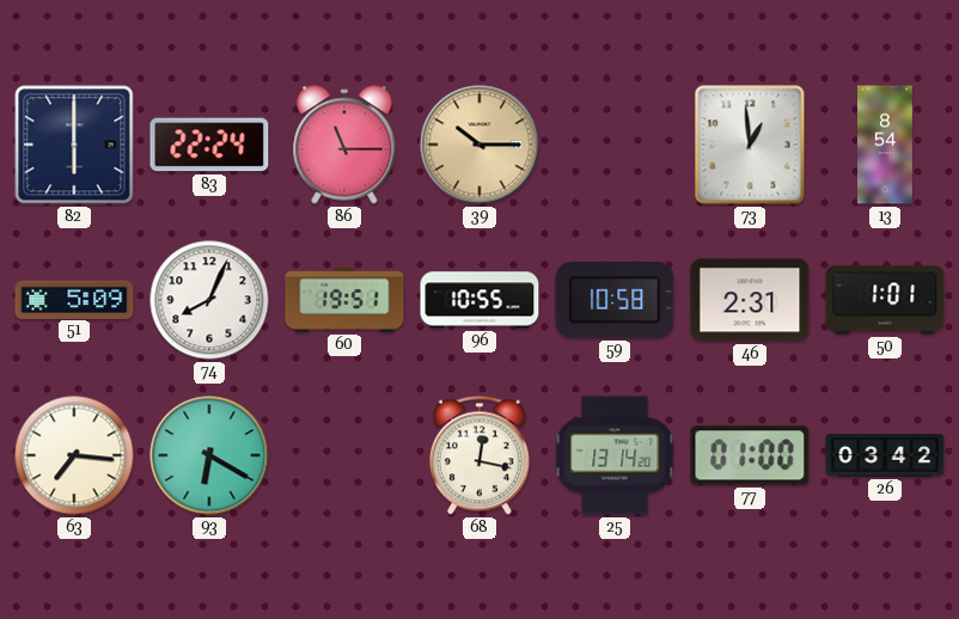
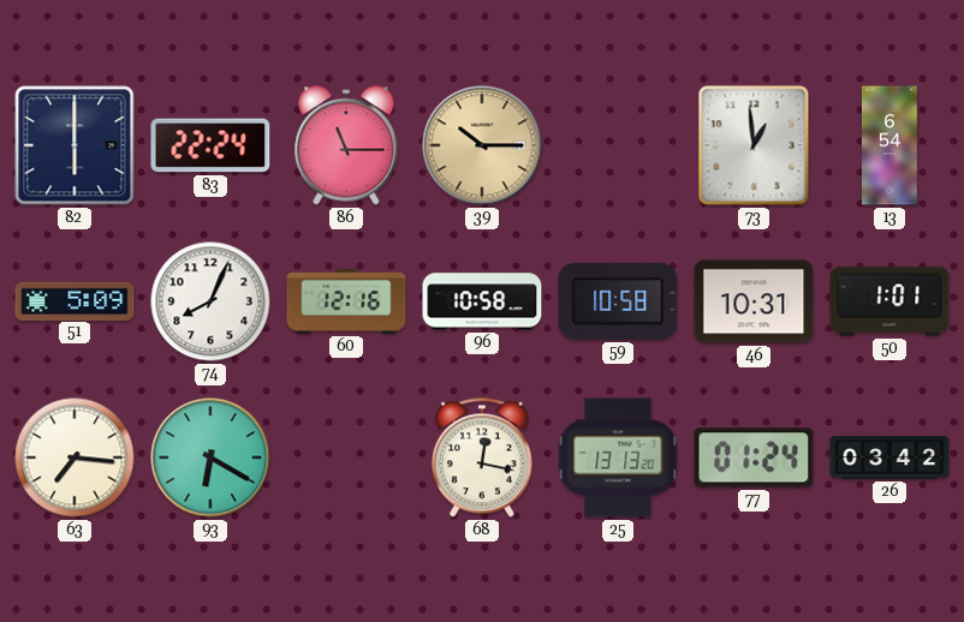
13: 8:54 -> 6:54
60: 19:51 -> 12:16
96: 10:55 -> 10:58
46: 2:31 -> 10:31
25: 13:14 -> 13:13
77: 01:00 -> 01:24
